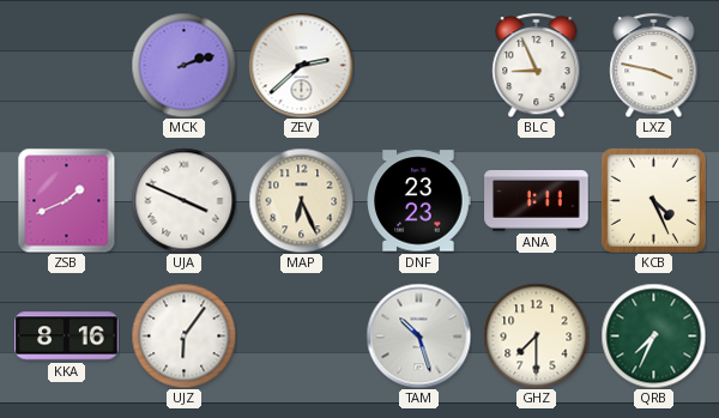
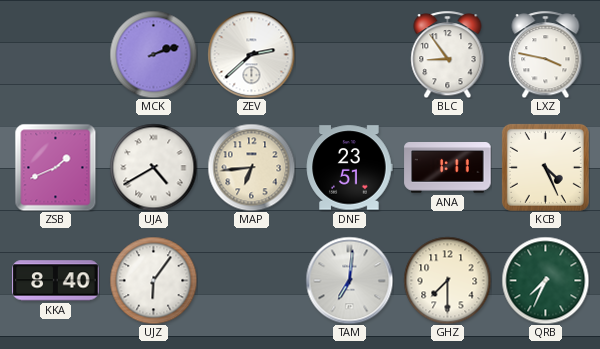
BLC: 8:56 -> 8:54
UJA: 3:49 -> 4:40
MAP: 6:26 -> 6:44
DNF: 23:23 -> 23:51
KKA: 8:16 -> 8:40
TAM: 10:27 -> 7:01
